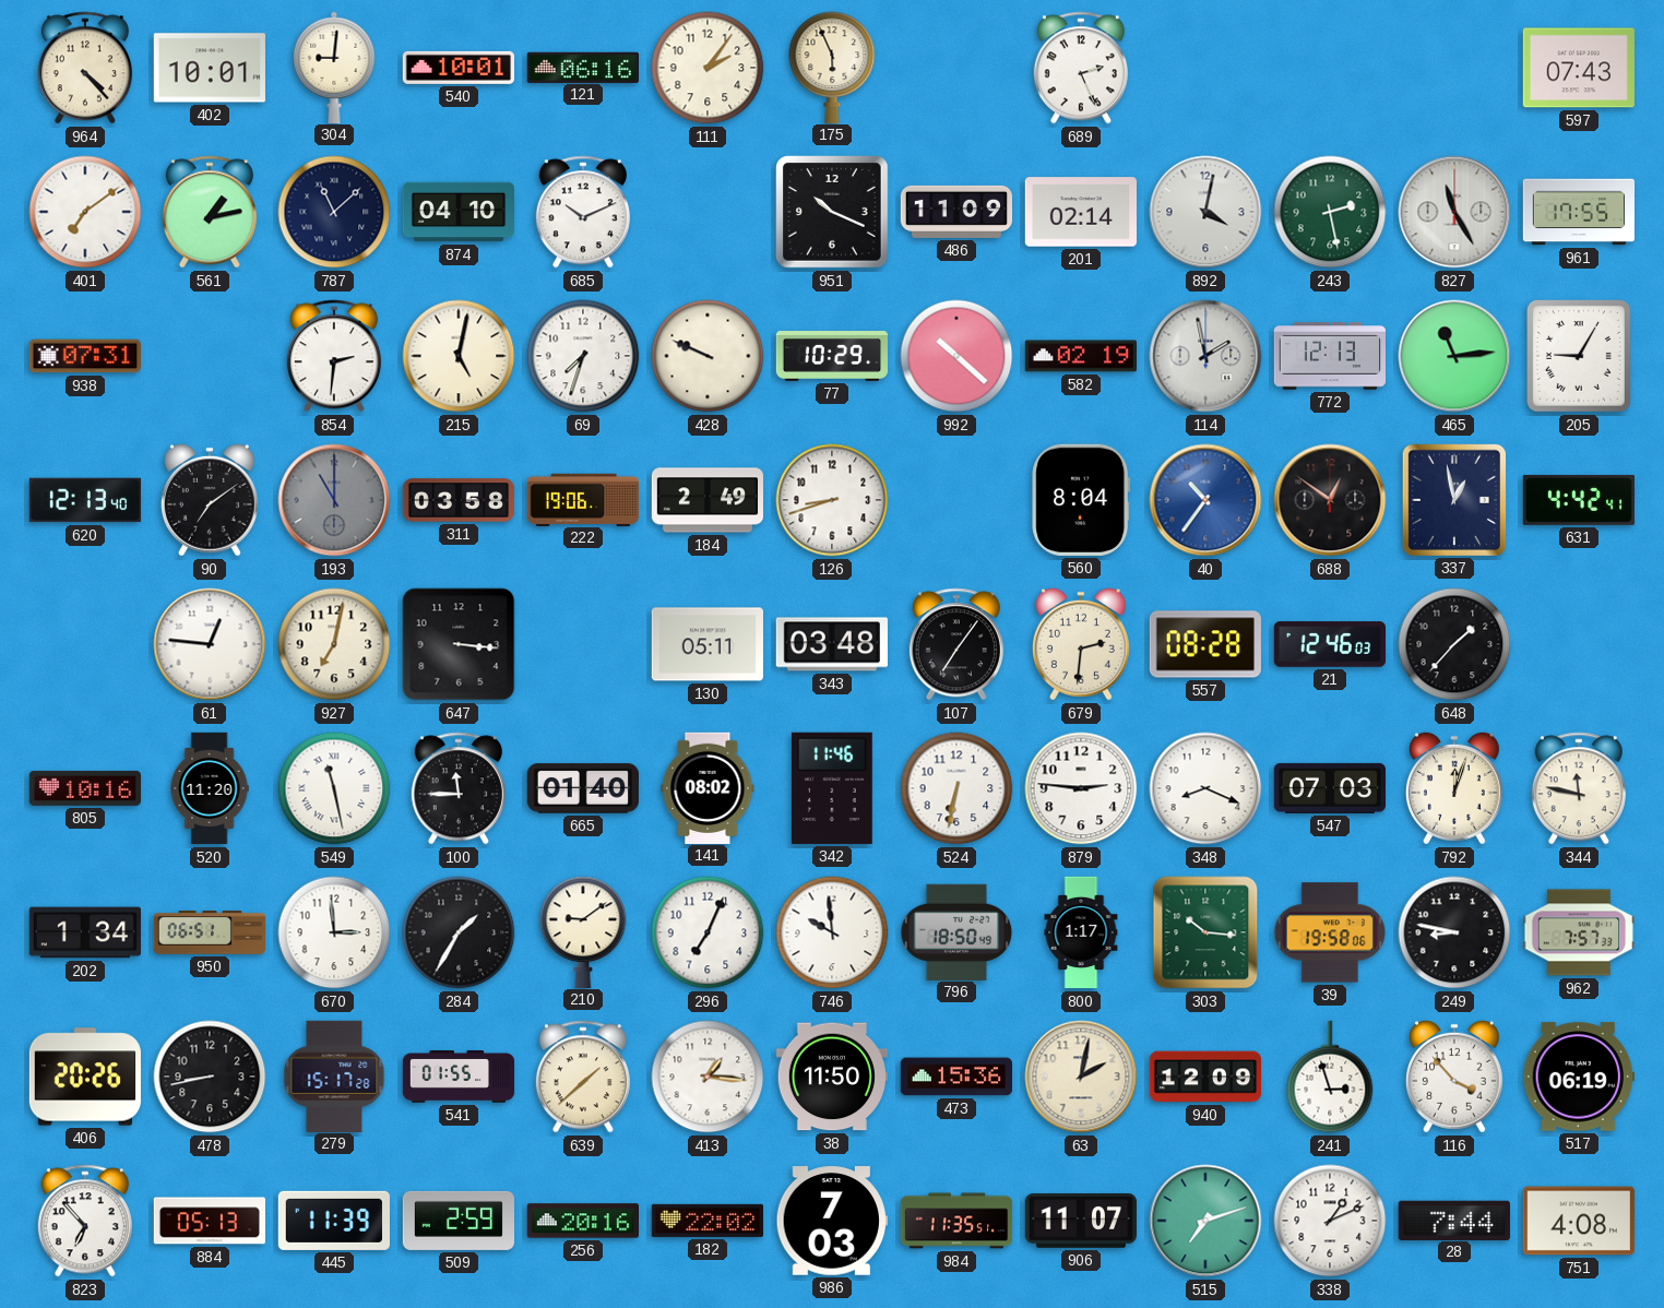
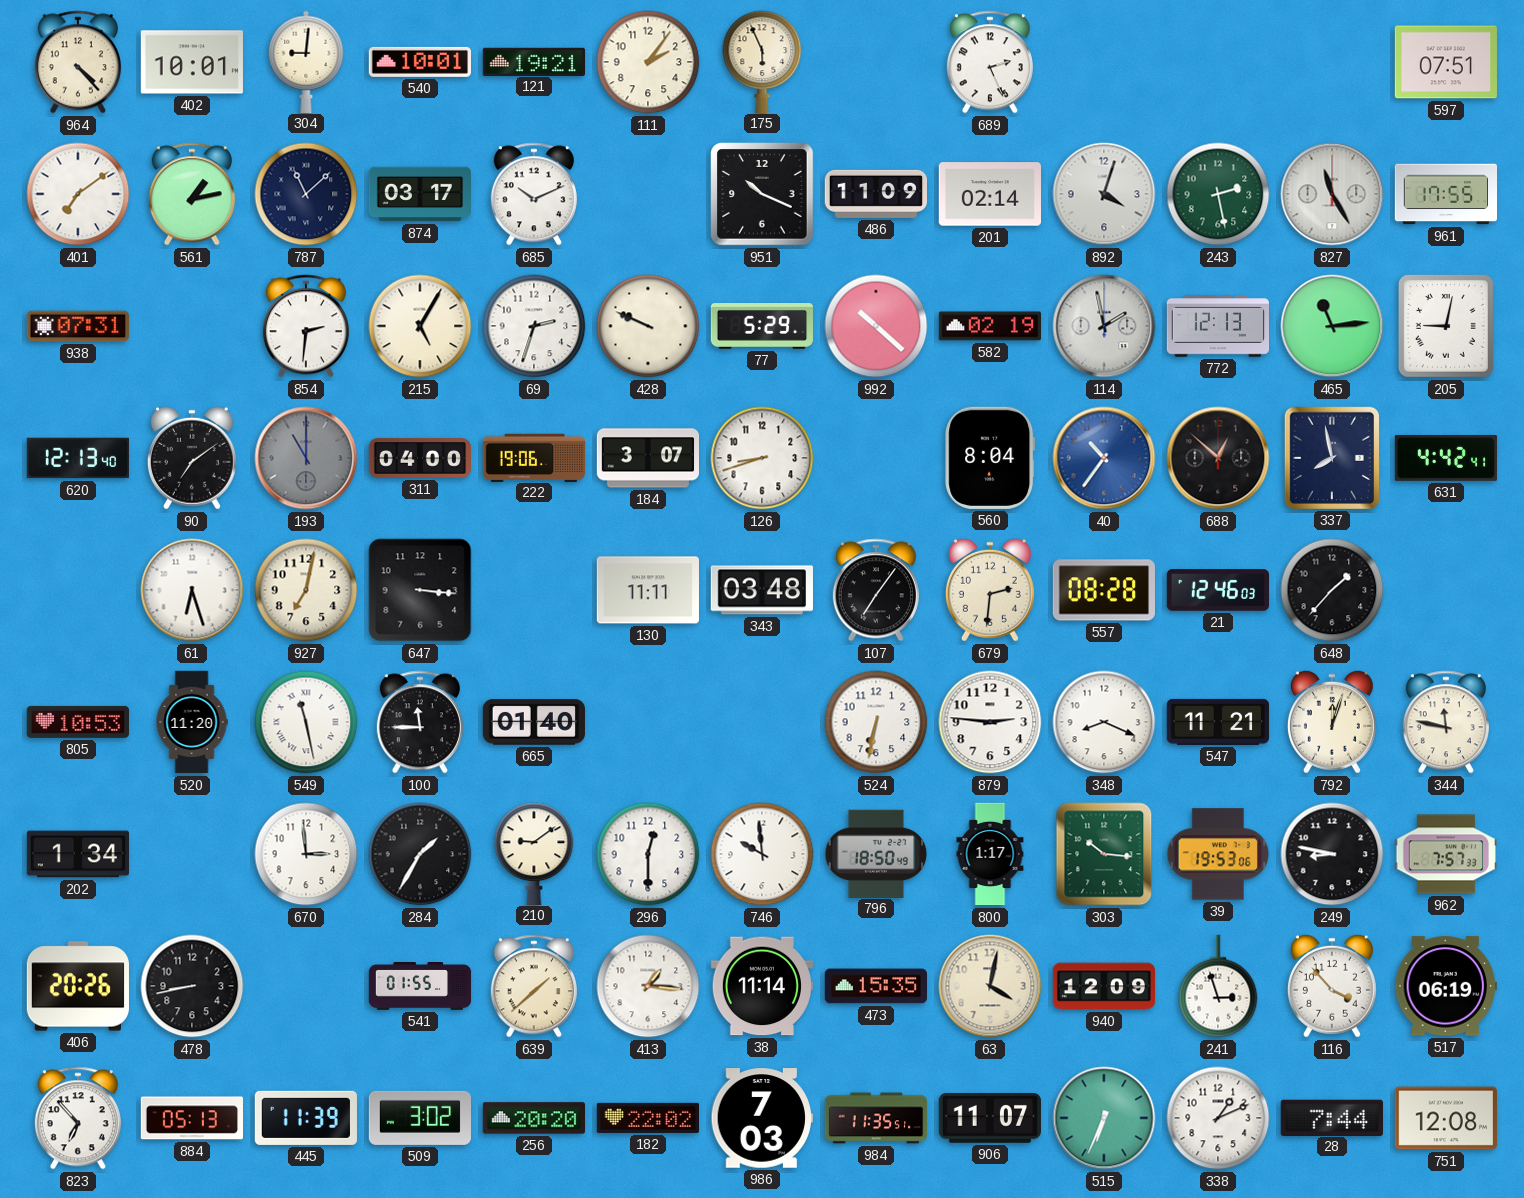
121: 06:16 -> 19:21
597: 07:43 -> 07:51
874: 04:10 -> 03:17
892: 4:02 -> 4:03
215: 5:02 -> 5:05
69: 7:33 -> 2:33
77: 10:29 -> 5:29
205: 9:05 -> 9:02
311: 03:58 -> 04:00
184: 2:49 -> 3:07
688: 12:51 -> 12:52
337: 12:58 -> 7:58
61: 12:46 -> 6:27
130: 05:11 -> 11:11
805: 10:16 -> 10:53
141: 08:02 -> none
342: 11:46 -> none
547: 07:03 -> 11:21
950: 06:51 -> none
296: 7:04 -> 12:30
39: 19:58 -> 19:53
279: 15:17 -> none
38: 11:50 -> 11:14
473: 15:36 -> 15:35
63: 2:02 -> 4:02
509: 2:59 -> 3:02
256: 20:16 -> 20:20
515: 7:12 -> 6:34
751: 4:08 -> 12:08
